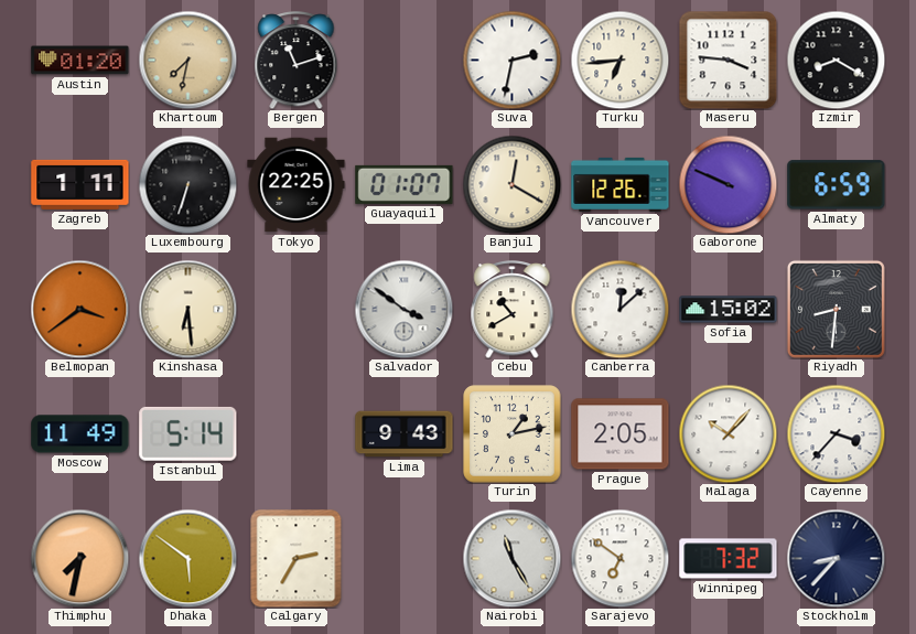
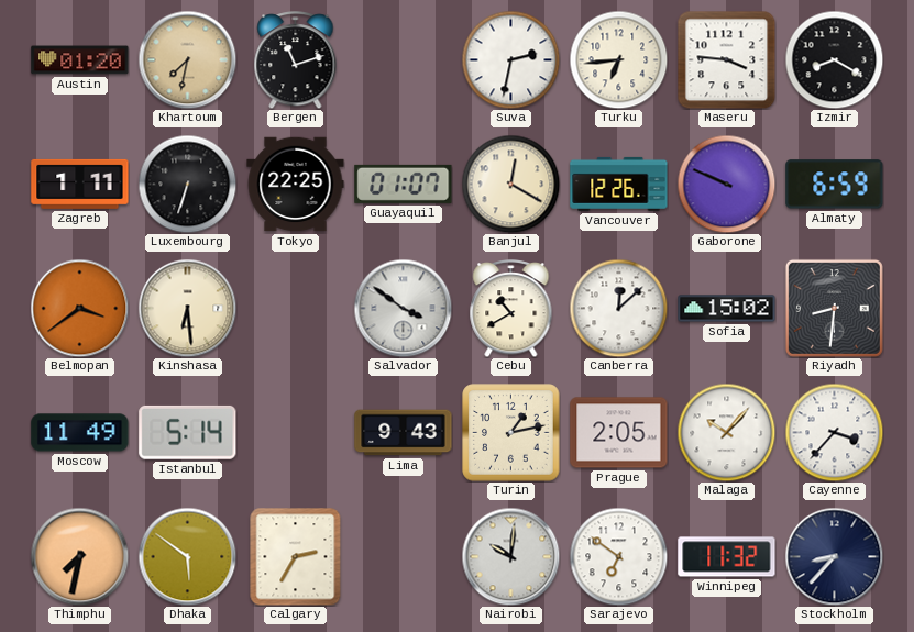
Nairobi: 11:25 -> 10:01
Winnipeg: 7:32 -> 11:32
